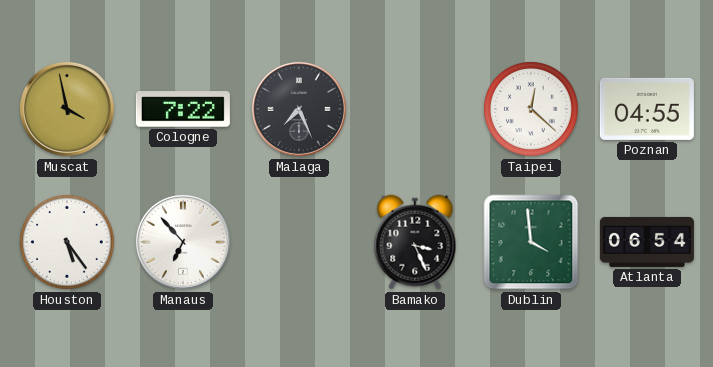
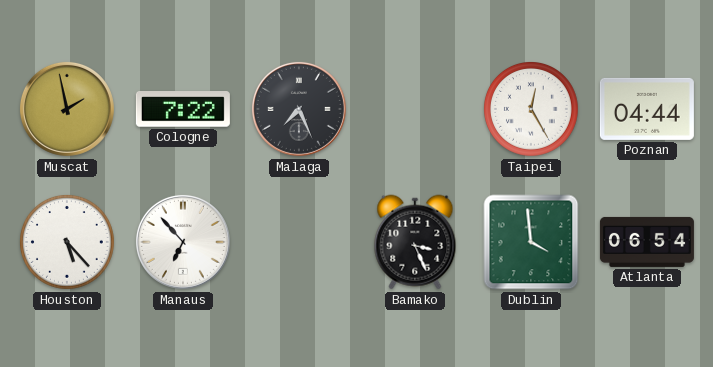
Muscat: 3:58 -> 1:58
Taipei: 12:22 -> 12:25
Poznan: 04:55 -> 04:44
Houston: 5:24 -> 5:23
